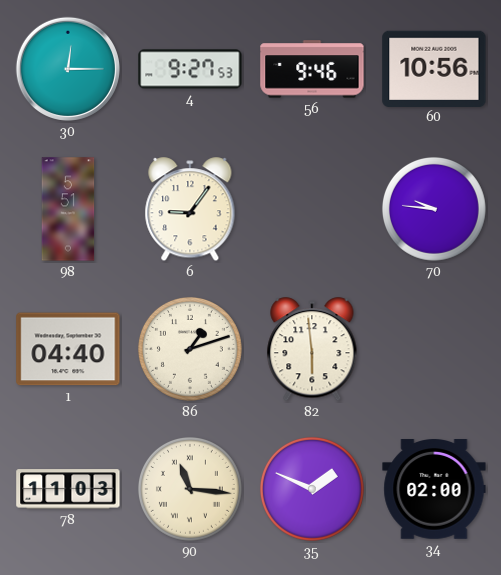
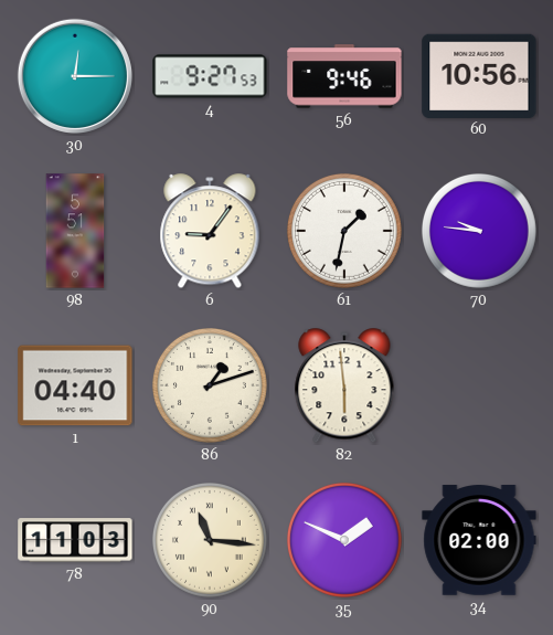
61: none -> 1:32
